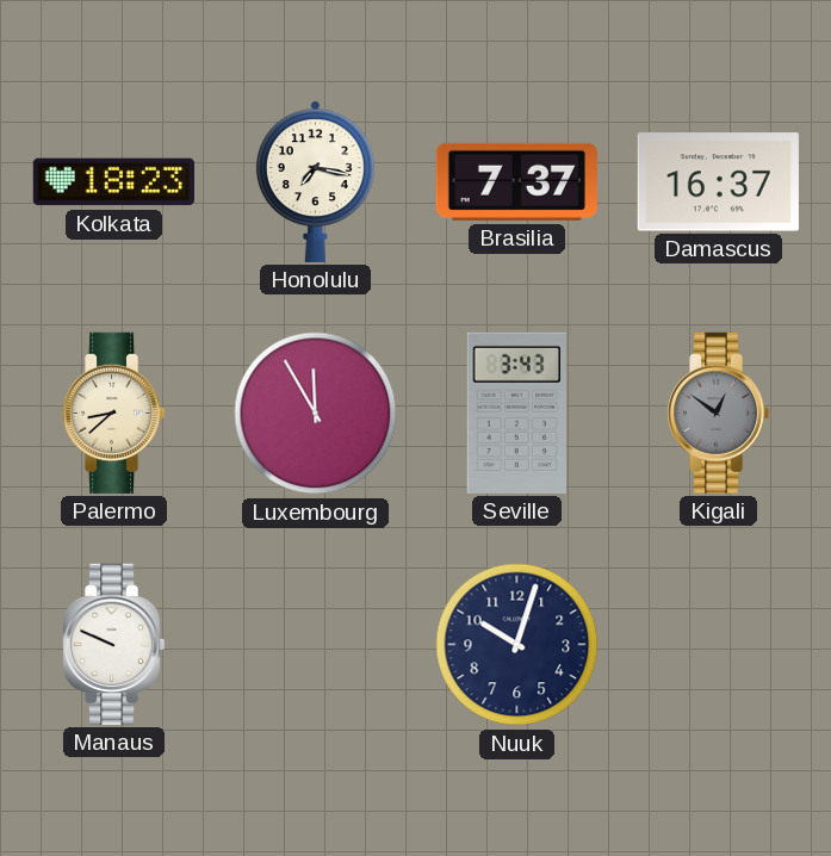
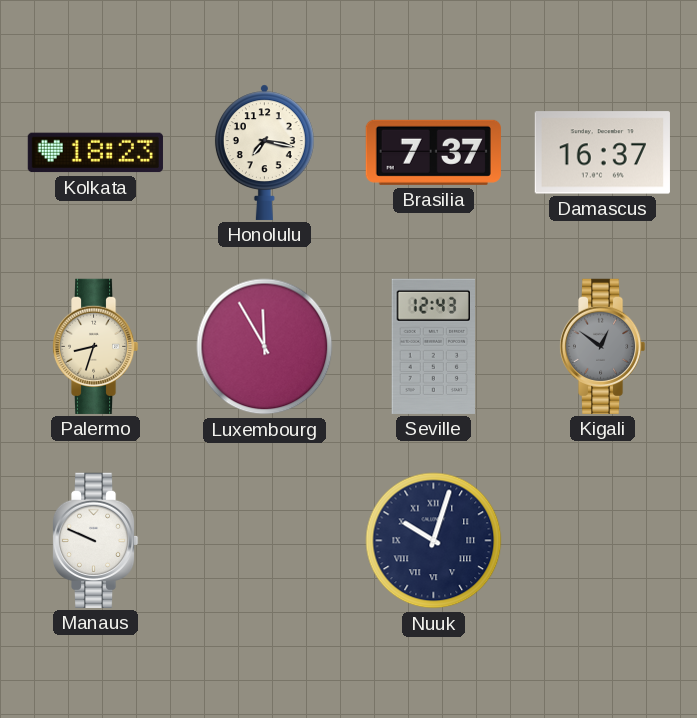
Palermo: 8:38 -> 8:33
Seville: 3:43 -> 12:43
Nuuk numerals: Arabic -> Roman
